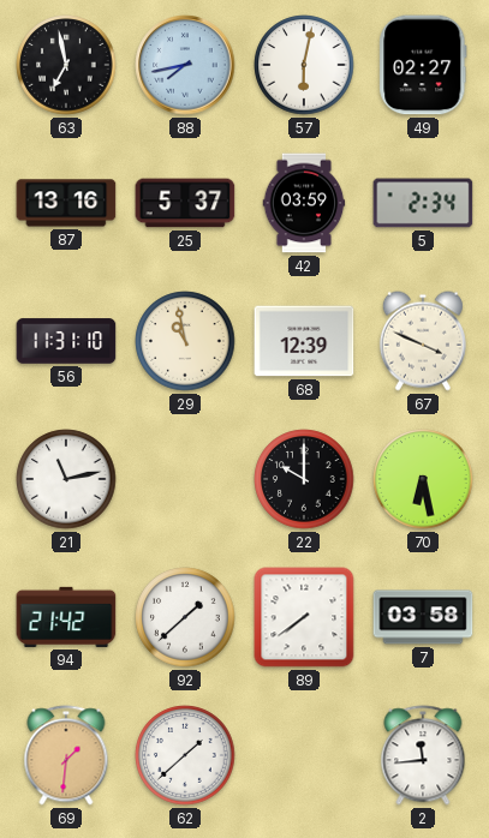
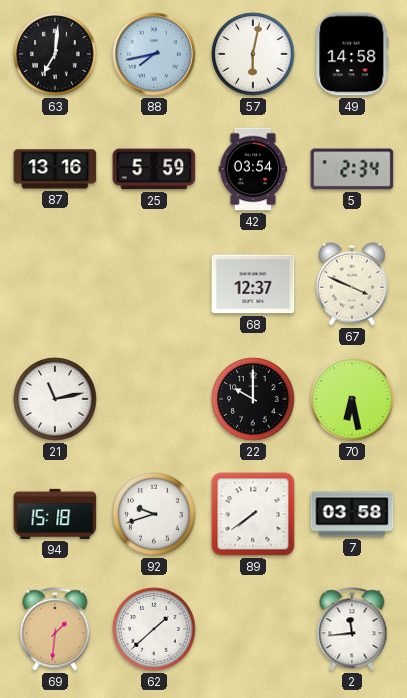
63: 6:58 -> 7:01
49: 02:27 -> 14:58
25: 5:37 -> 5:59
42: 03:59 -> 03:54
56: 11:31 -> none
29: 10:58 -> none
68: 12:39 -> 12:37
94: 21:42 -> 15:18
92: 1:38 -> 9:42
